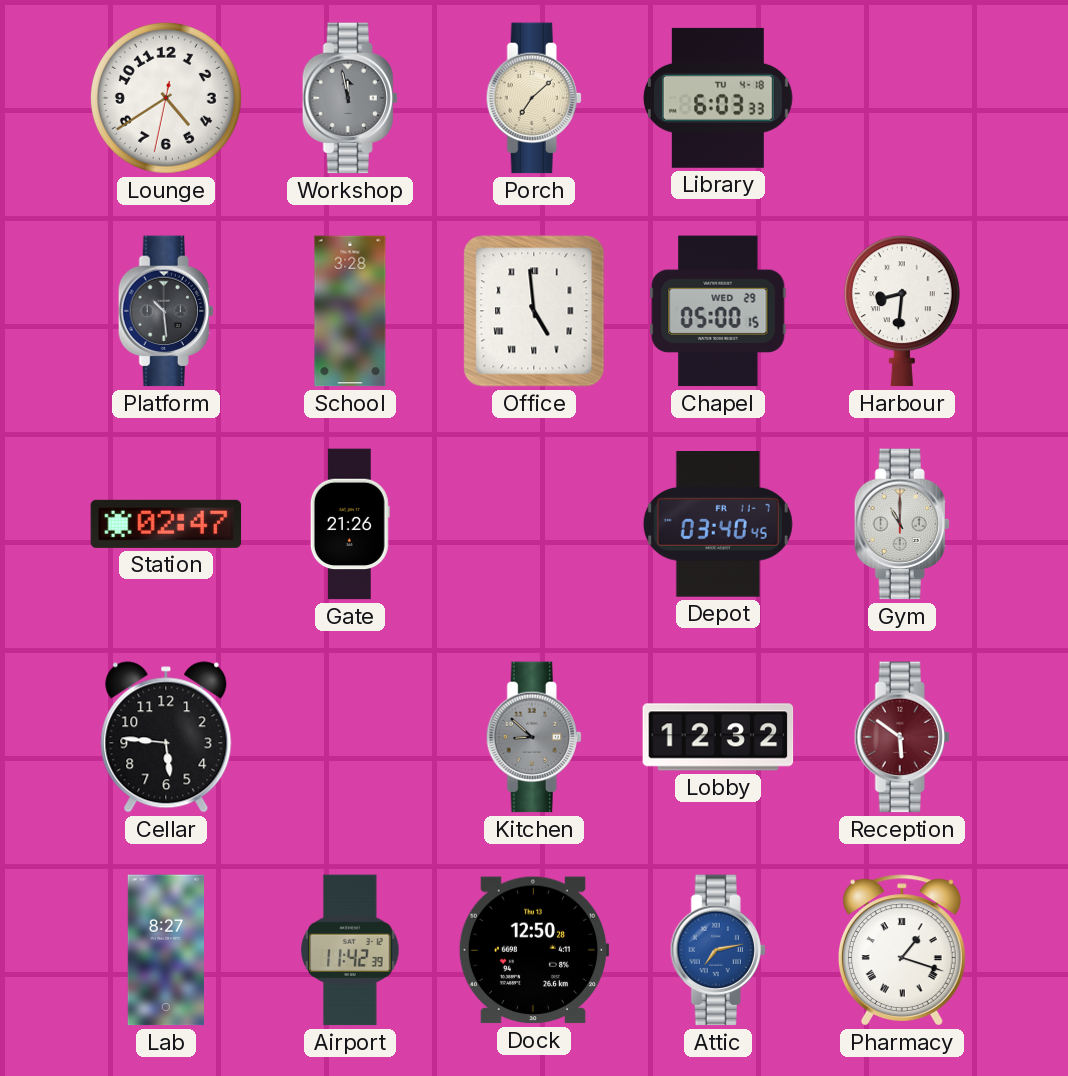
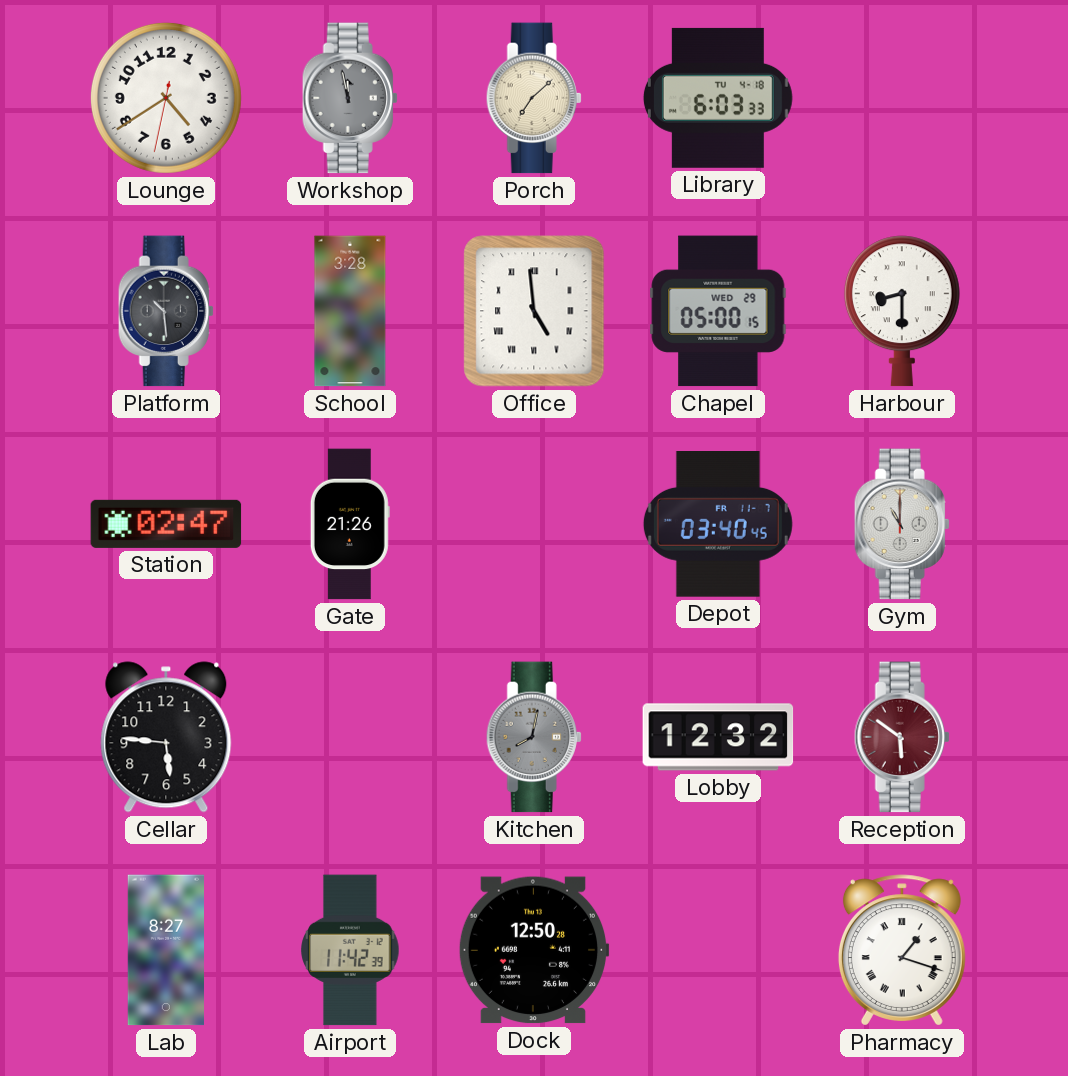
Harbour: 8:31 -> 8:30
Kitchen: 8:52 -> 8:02
Attic: 7:13 -> none
